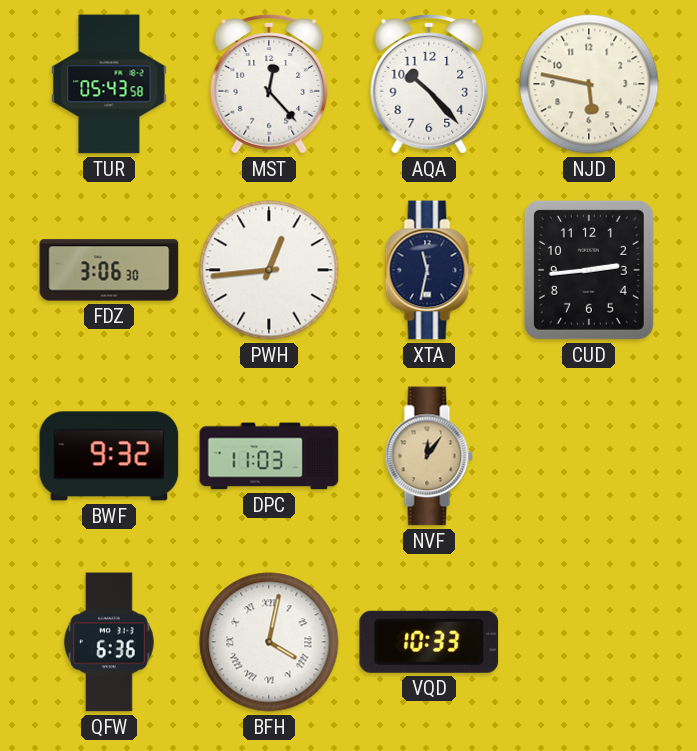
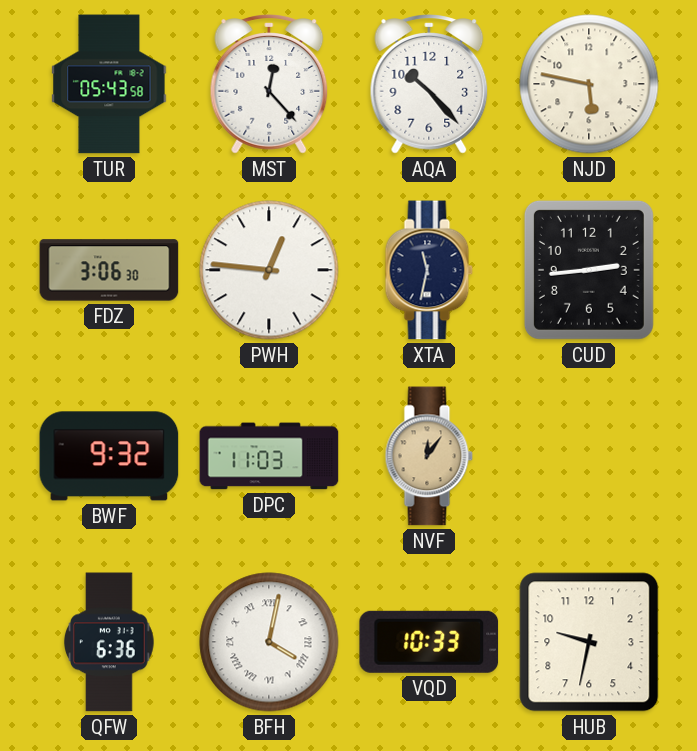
PWH: 12:44 -> 12:46
HUB: none -> 9:32
